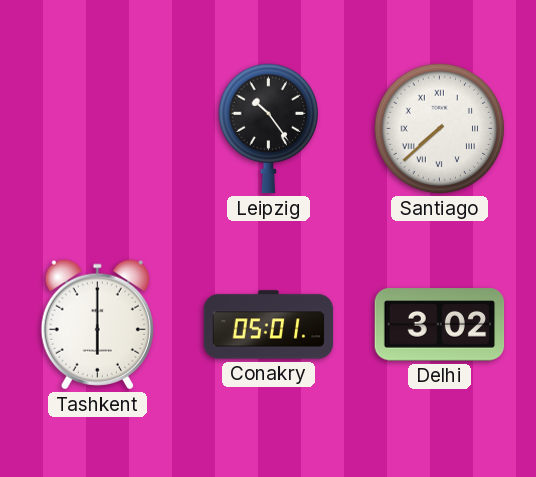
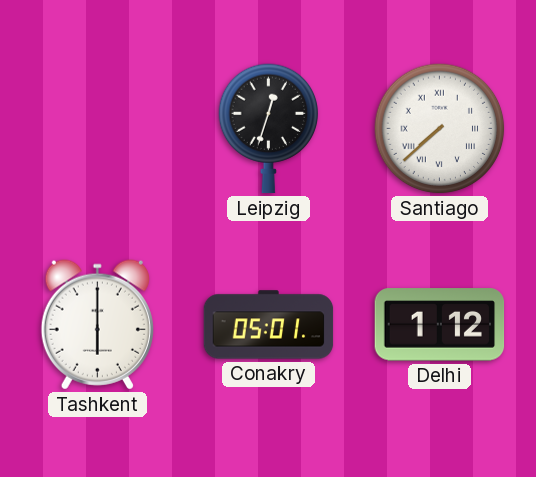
Leipzig: 10:24 -> 12:33
Delhi: 3:02 -> 1:12
